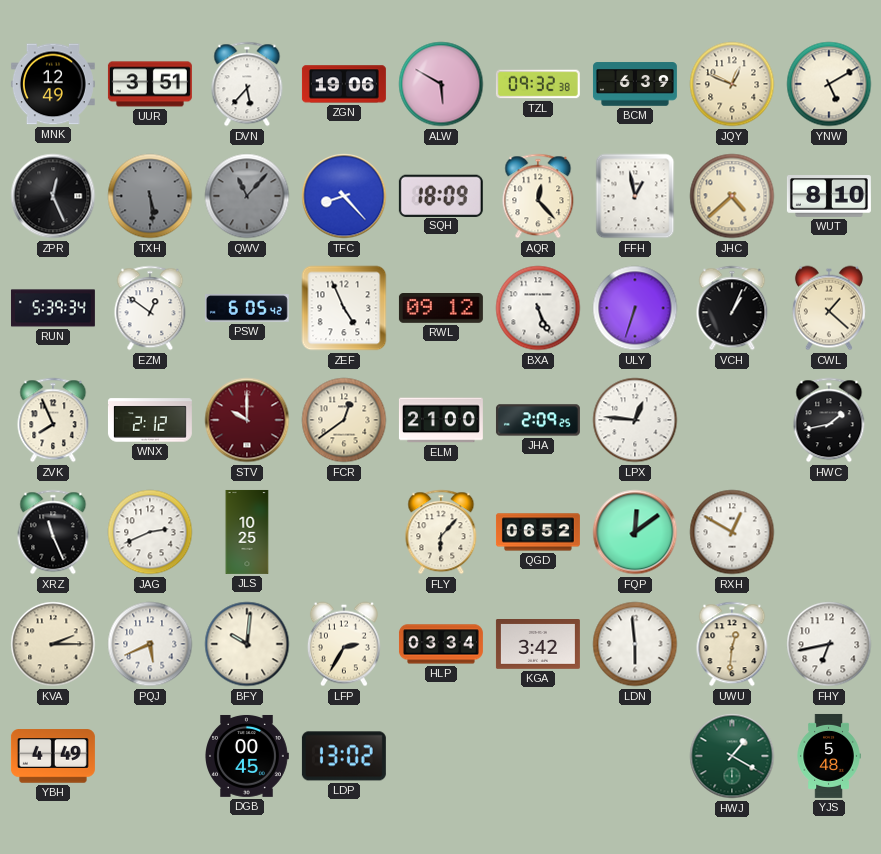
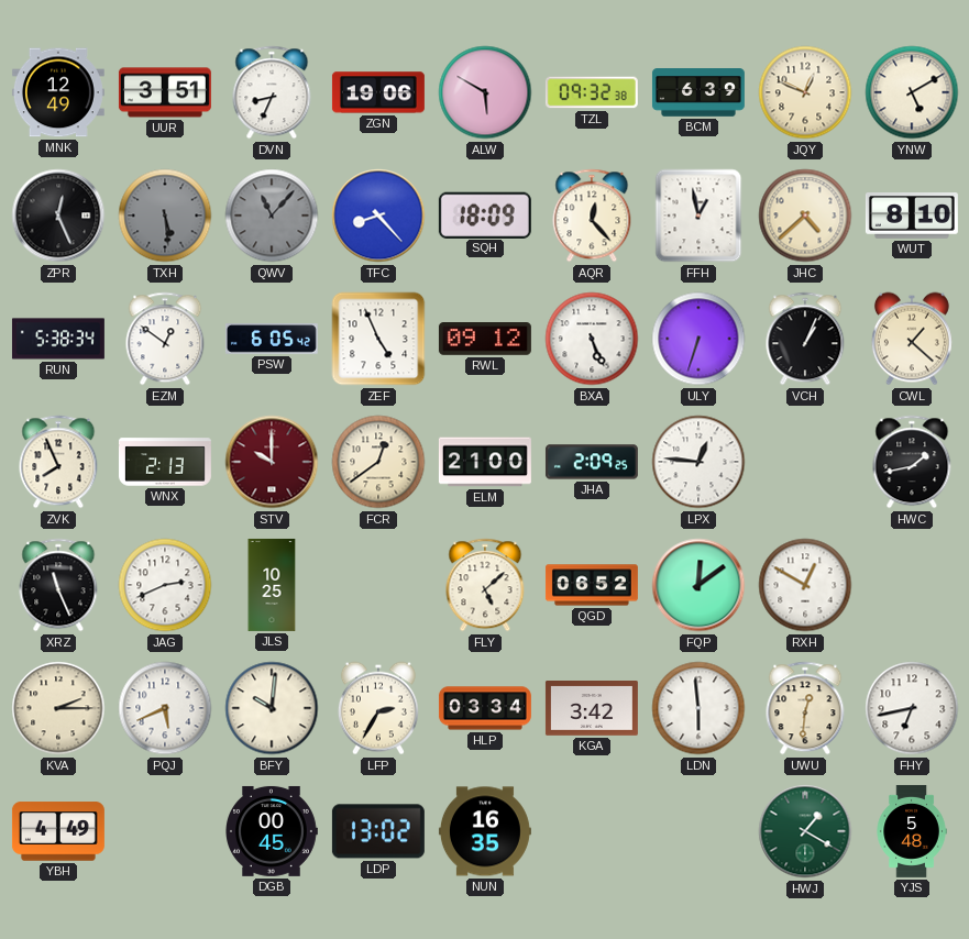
DVN: 5:37 -> 8:34
RUN: 5:39 -> 5:38
WNX: 2:12 -> 2:13
FLY: 6:07 -> 5:08
NUN: none -> 16:35
